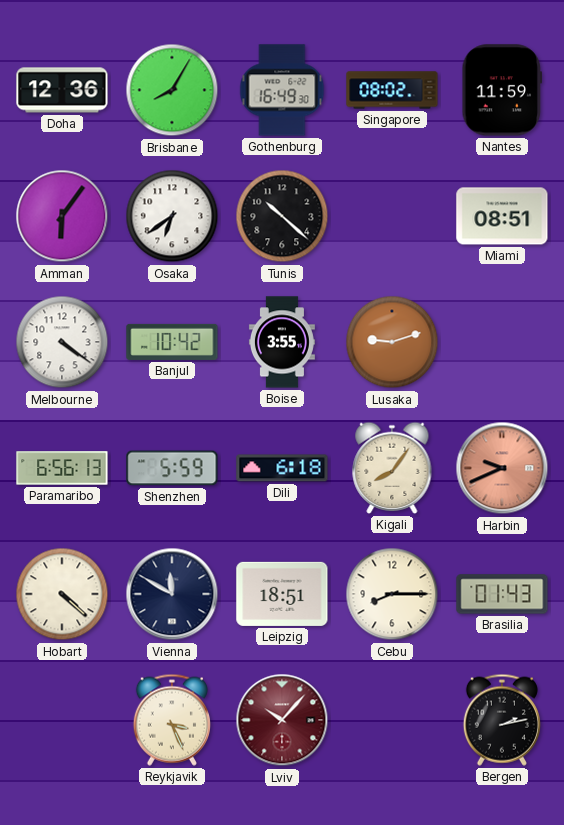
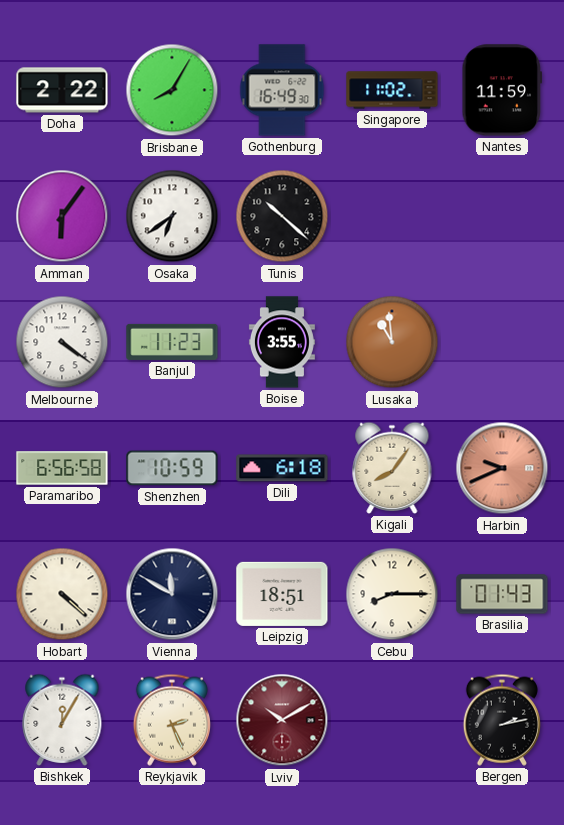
Doha: 12:36 -> 2:22
Singapore: 08:02 -> 11:02
Miami: 08:51 -> none
Banjul: 10:42 -> 11:23
Lusaka: 9:12 -> 10:59
Paramaribo: 6:56:13 -> 6:56:58
Shenzhen: 5:59 -> 10:59
Bishkek: none -> 12:05
Reykjavik: 3:26 -> 2:26
Lviv: 10:07 -> 10:10
